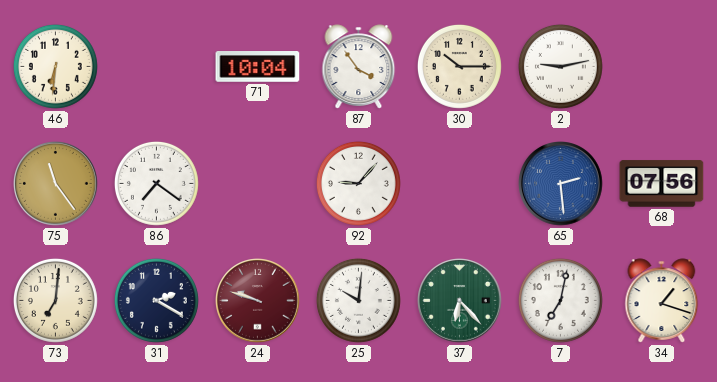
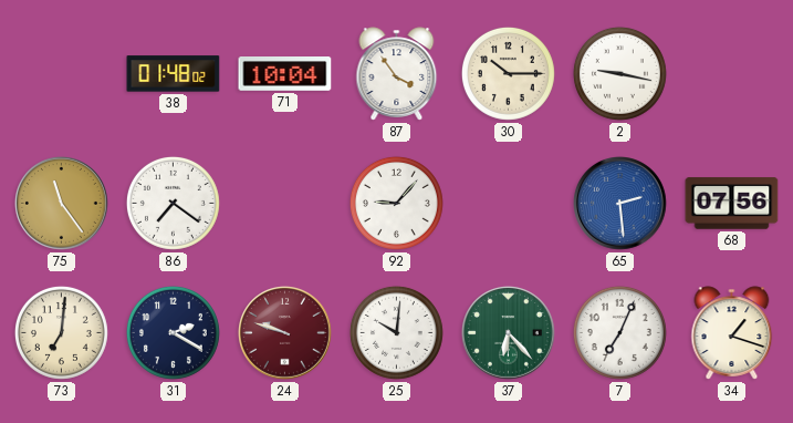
46: 6:31 -> none
38: none -> 01:48
2: 9:13 -> 9:17
7: 7:02 -> 7:04
